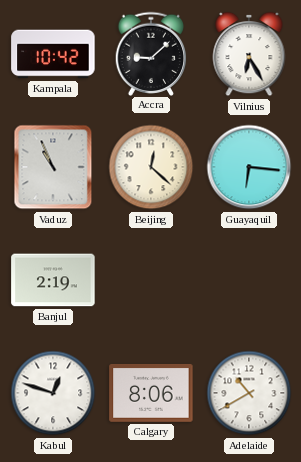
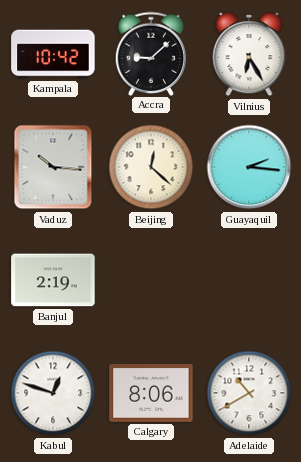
Vaduz: 10:56 -> 10:16
Guayaquil: 6:16 -> 2:16
